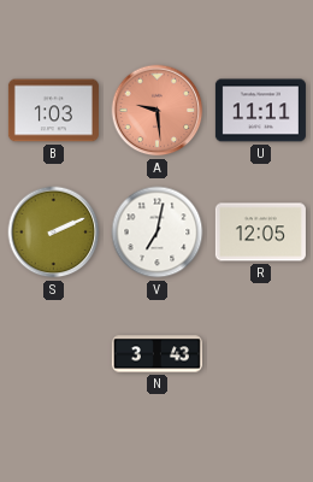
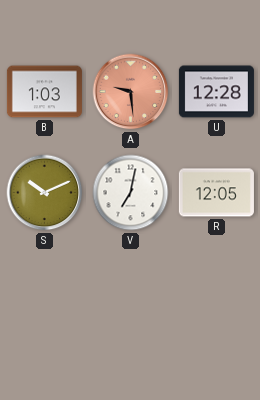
U: 11:11 -> 12:28
S: 2:11 -> 10:11
N: 3:43 -> none
